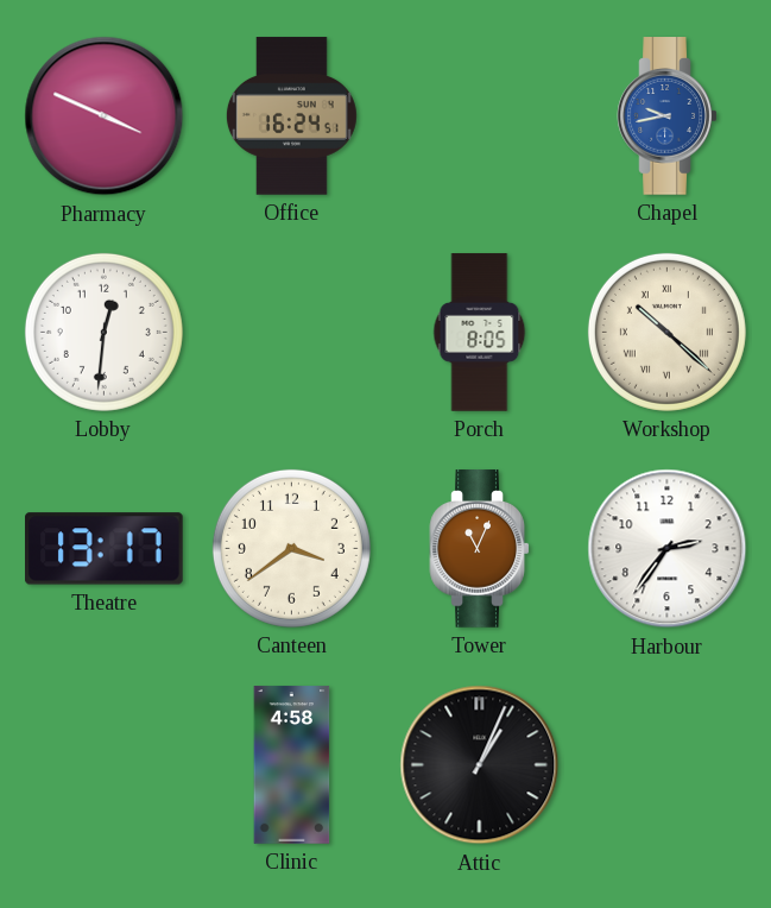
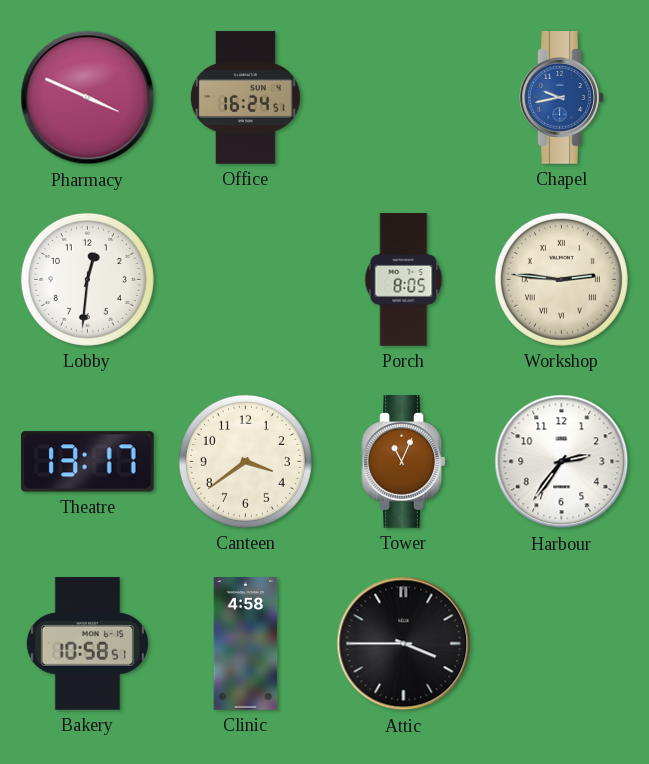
Workshop: 10:22 -> 2:46
Bakery: none -> 10:58
Attic: 1:04 -> 3:45
